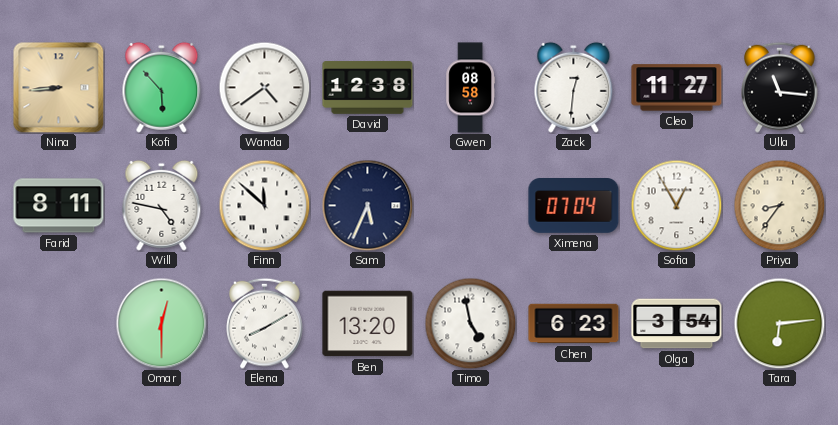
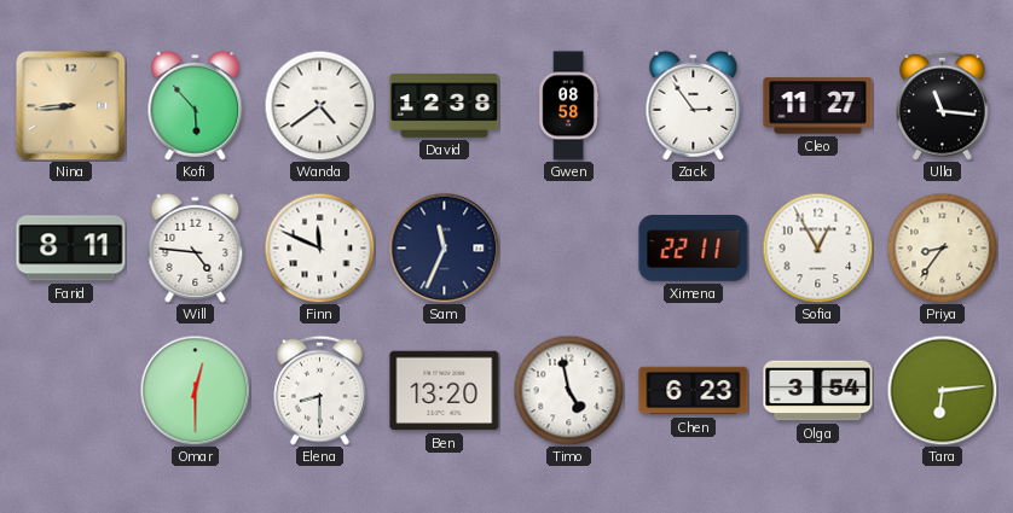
Zack: 12:31 -> 2:54
Will: 4:47 -> 4:46
Finn: 11:52 -> 11:49
Sam: 5:34 -> 11:34
Ximena: 07:04 -> 22:11
Elena: 8:10 -> 8:30
